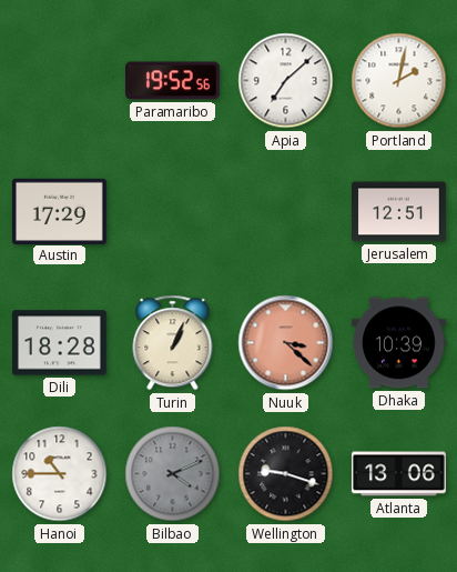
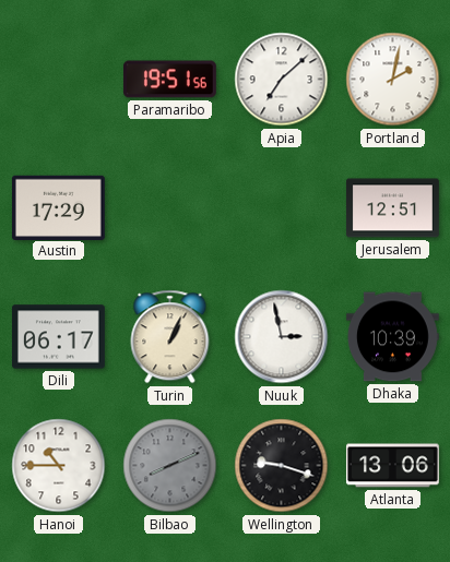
Paramaribo: 19:52 -> 19:51
Dili: 18:28 -> 06:17
Nuuk: 3:22 -> 2:58
Nuuk dial: salmon -> white
Bilbao: 4:11 -> 8:11
